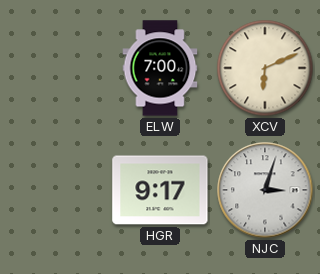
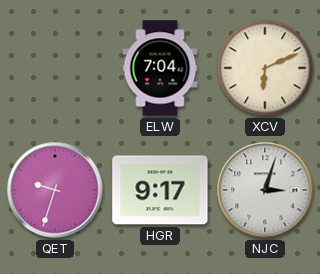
ELW: 7:00 -> 7:04
QET: none -> 9:33
